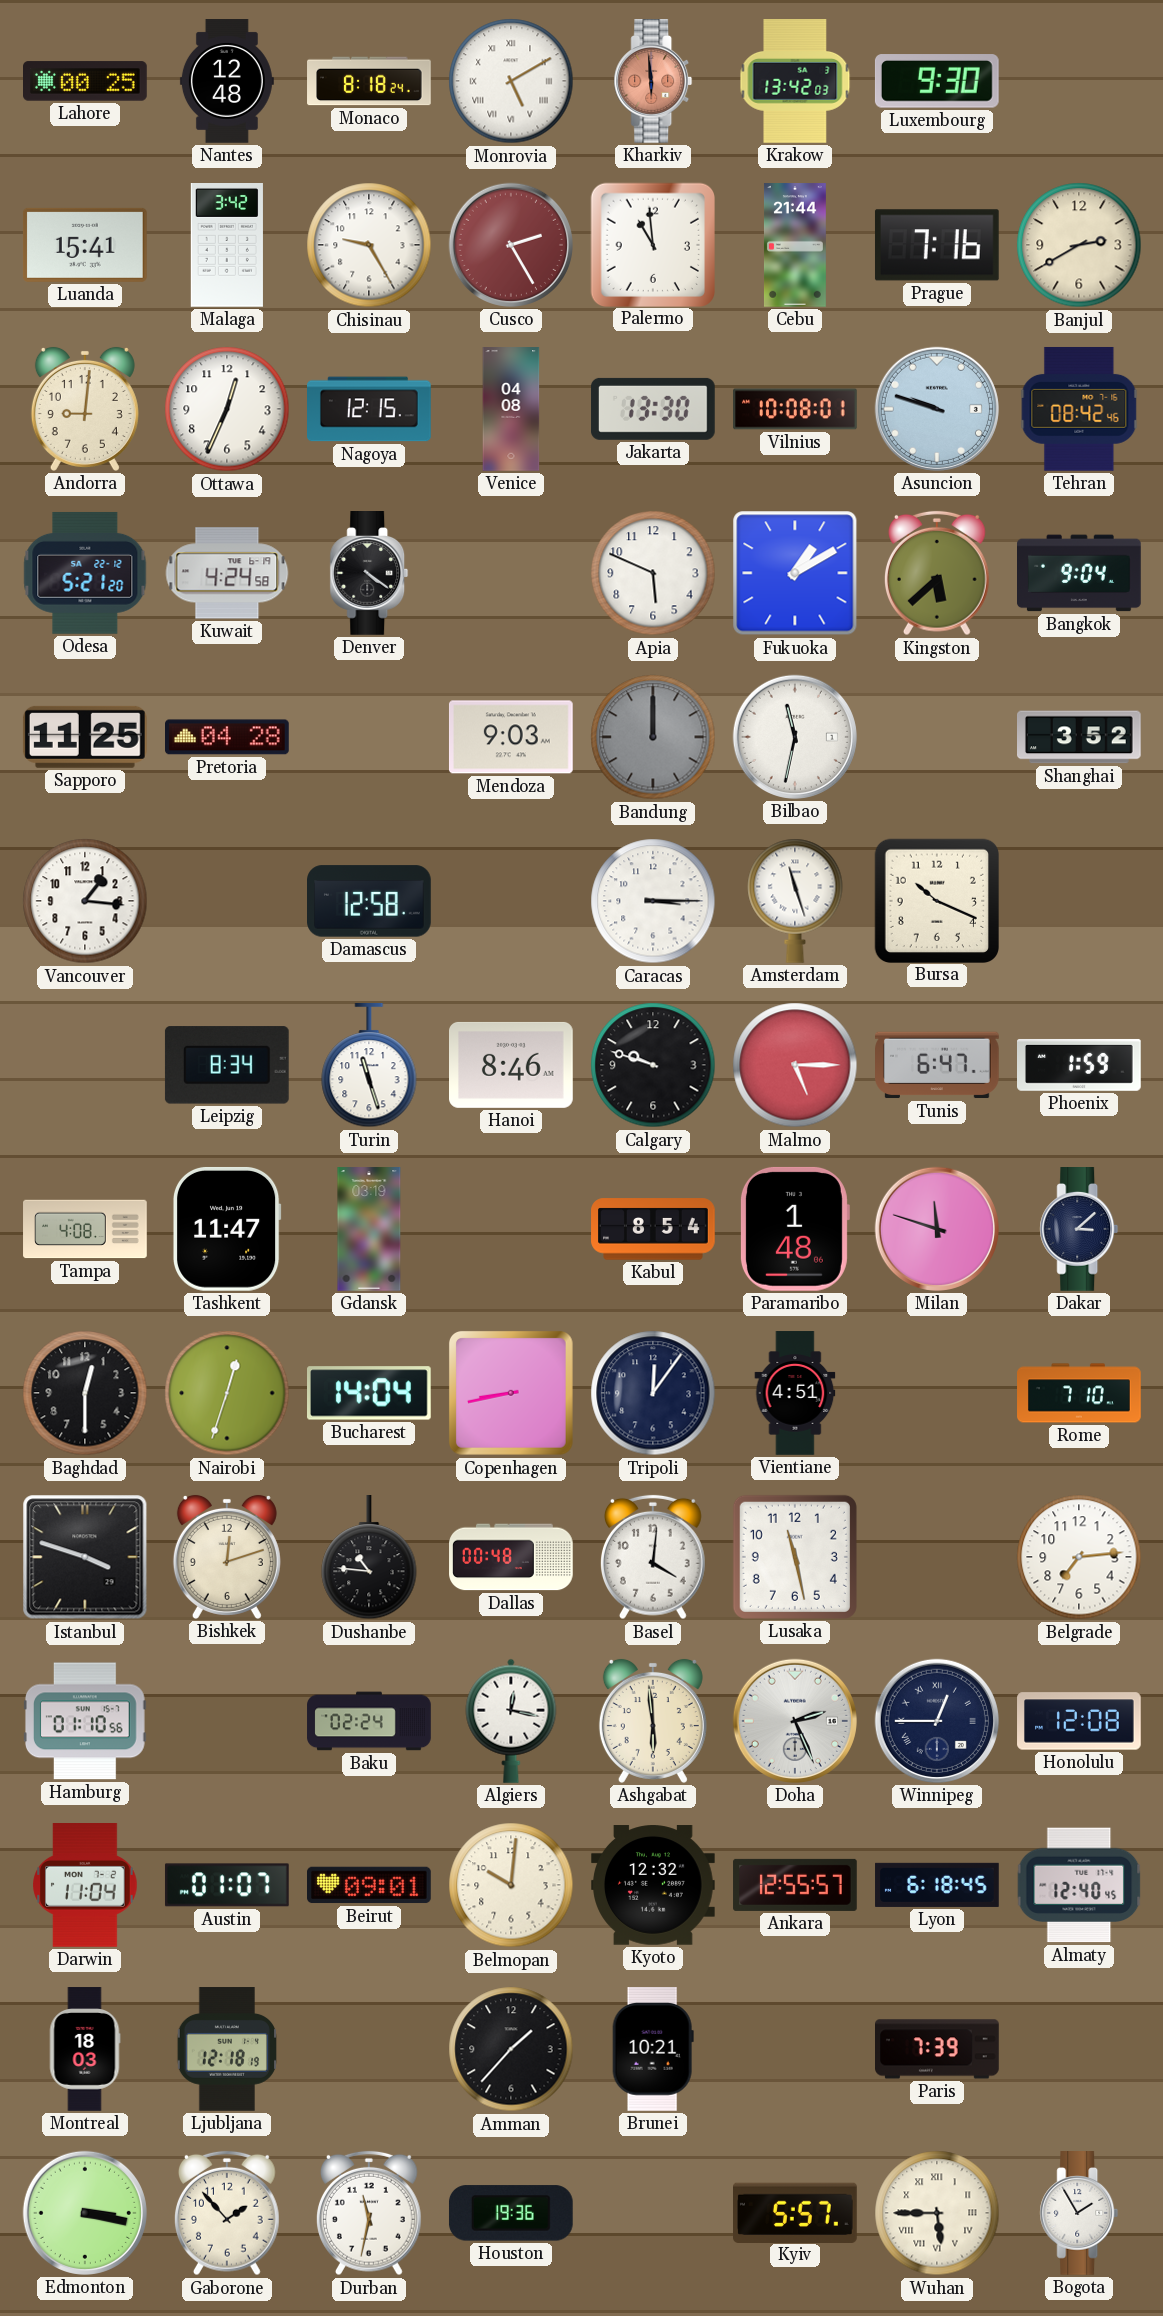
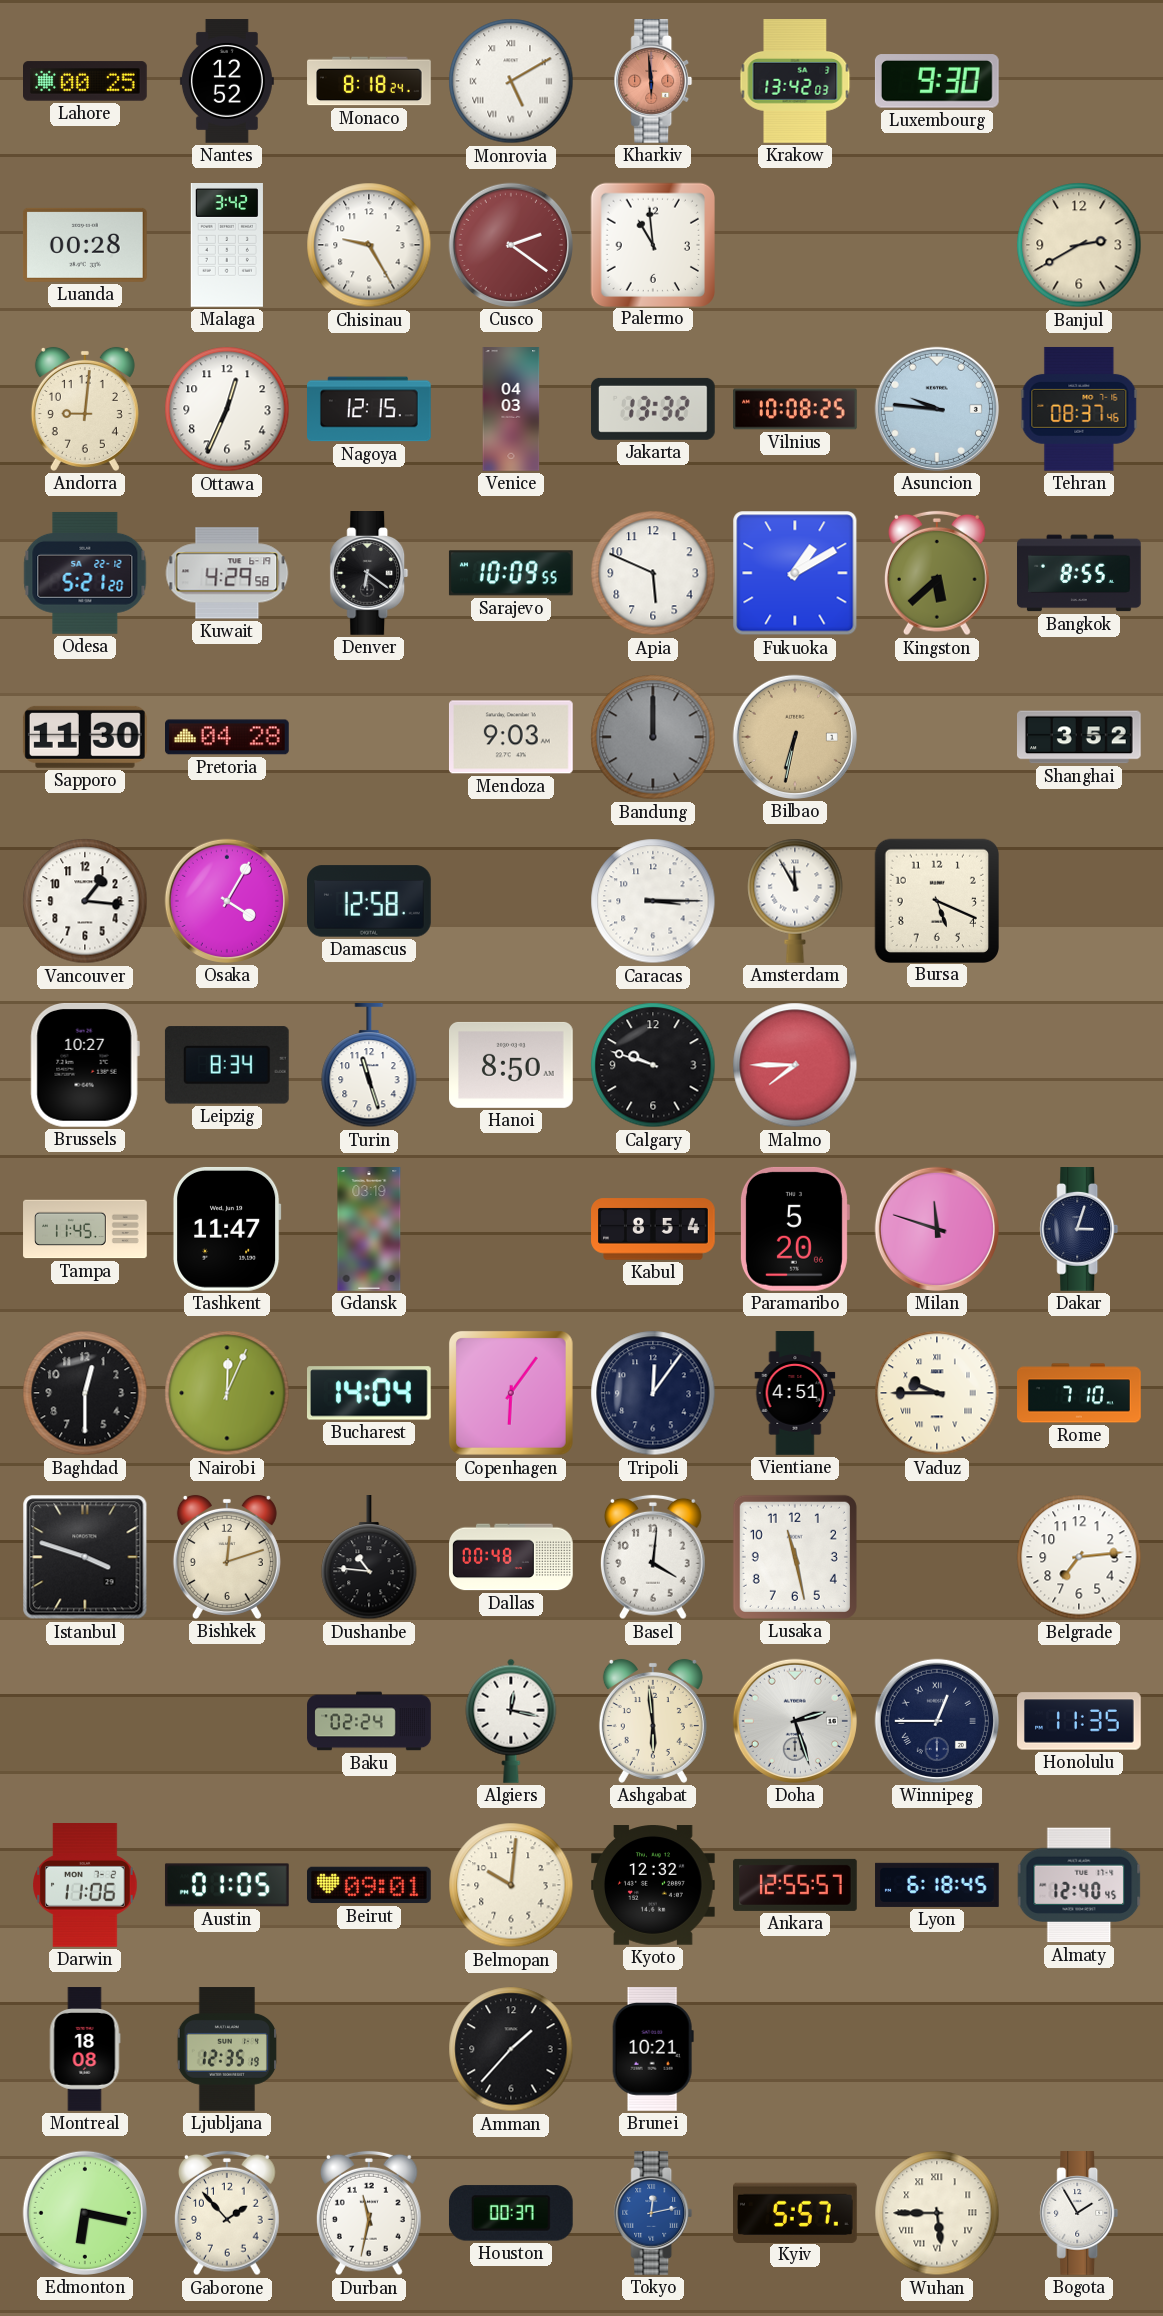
Nantes: 12:48 -> 12:52
Luanda: 15:41 -> 00:28
Cusco: 2:25 -> 2:21
Cebu: 21:44 -> none
Prague: 7:16 -> none
Venice: 04:08 -> 04:03
Jakarta: 13:30 -> 13:32
Vilnius: 10:08:01 -> 10:08:25
Asuncion: 9:48 -> 9:46
Tehran: 08:42 -> 08:37
Kuwait: 4:24 -> 4:29
Denver: 4:21 -> 6:21
Sarajevo: none -> 10:09
Bangkok: 9:04 -> 8:55
Sapporo: 11:25 -> 11:30
Bilbao: 11:32 -> 6:32
Bilbao dial: white -> champagne
Osaka: none -> 4:05
Amsterdam: 11:27 -> 11:55
Bursa: 10:19 -> 5:19
Brussels: none -> 10:27
Hanoi: 8:46 -> 8:50
Malmo: 5:15 -> 7:45
Tunis: 6:47 -> none
Phoenix: 1:59 -> none
Tampa: 4:08 -> 11:45
Paramaribo: 1:48 -> 5:20
Dakar: 3:08 -> 3:03
Nairobi: 12:33 -> 12:04
Copenhagen: 8:43 -> 6:06
Vaduz: none -> 9:45
Hamburg: 01:10 -> none
Doha: 2:26 -> 2:27
Honolulu: 12:08 -> 11:35
Darwin: 11:04 -> 11:06
Austin: 01:07 -> 01:05
Montreal: 18:03 -> 18:08
Ljubljana: 12:18 -> 12:35
Paris: 7:39 -> none
Edmonton: 3:17 -> 6:17
Houston: 19:36 -> 00:37
Tokyo: none -> 12:13
